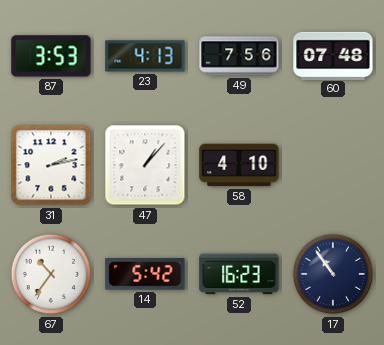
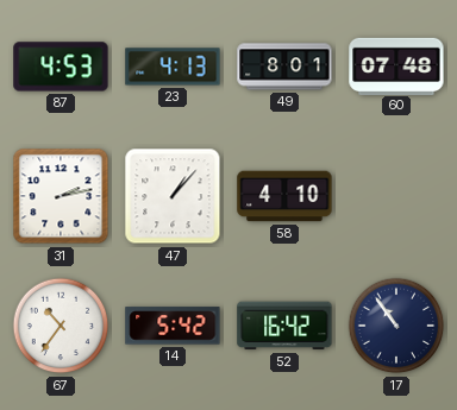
87: 3:53 -> 4:53
49: 7:56 -> 8:01
52: 16:23 -> 16:42
